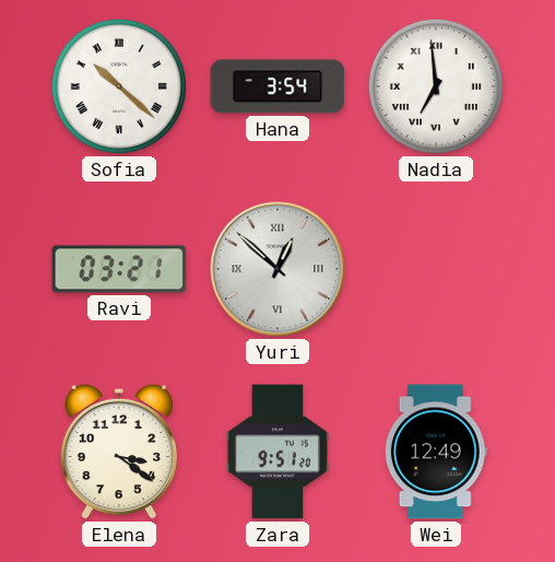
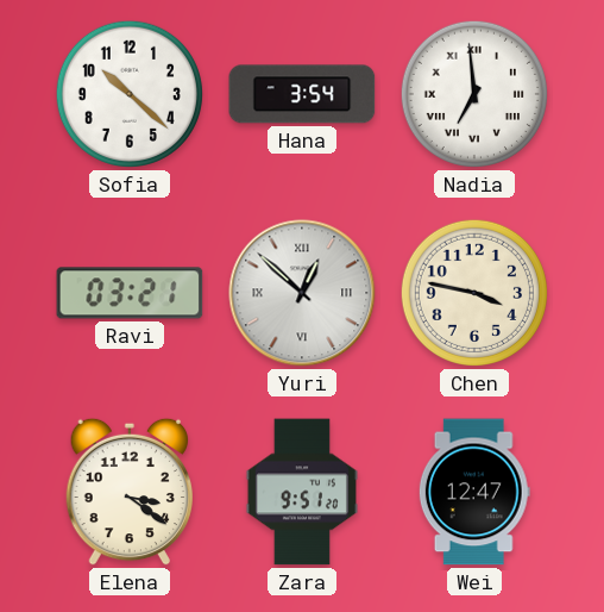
Sofia numerals: Roman -> Arabic
Chen: none -> 3:47
Wei: 12:49 -> 12:47
